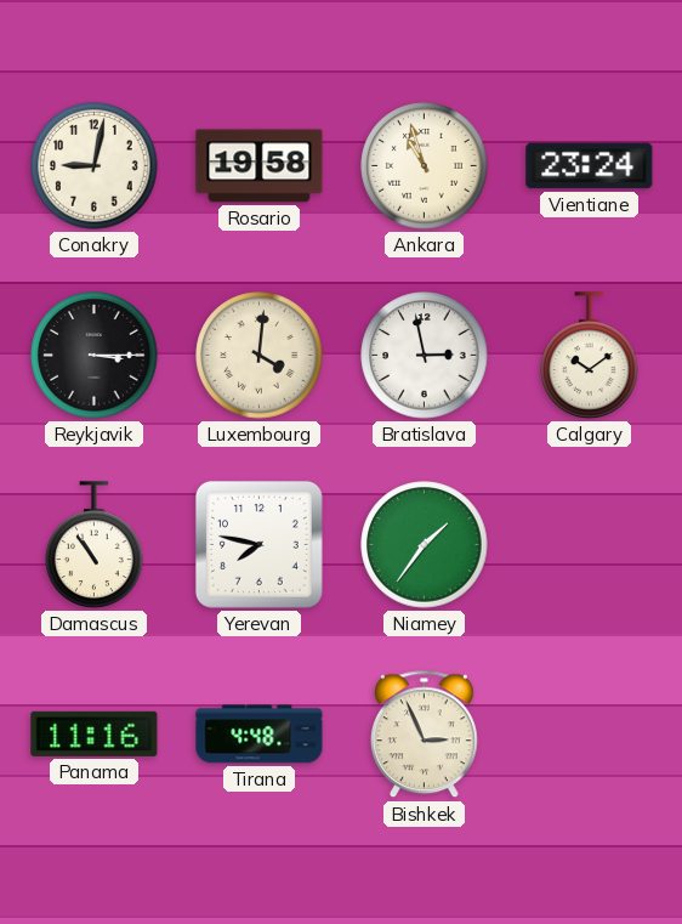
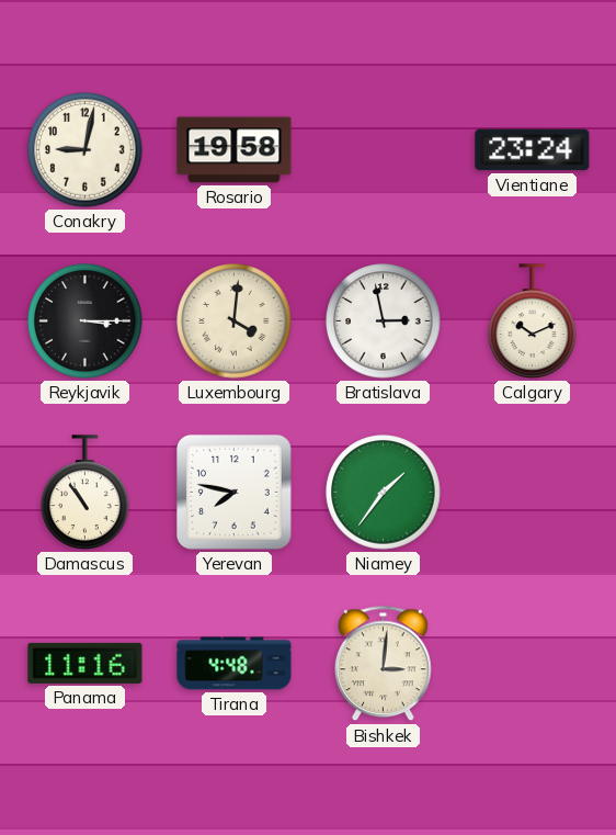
Ankara: 10:57 -> none
Calgary: 10:09 -> 10:11
Bishkek: 2:56 -> 3:01
